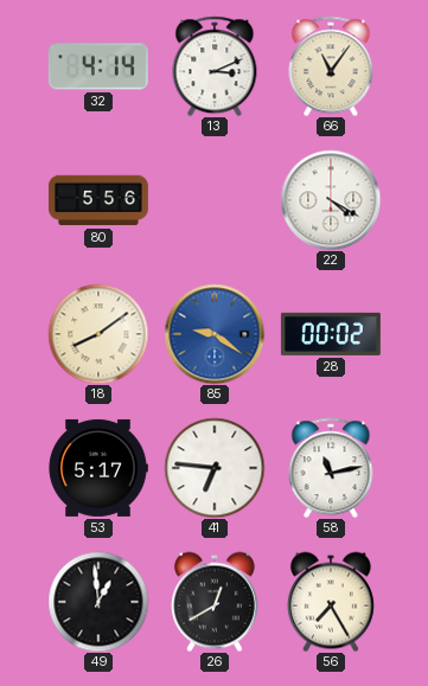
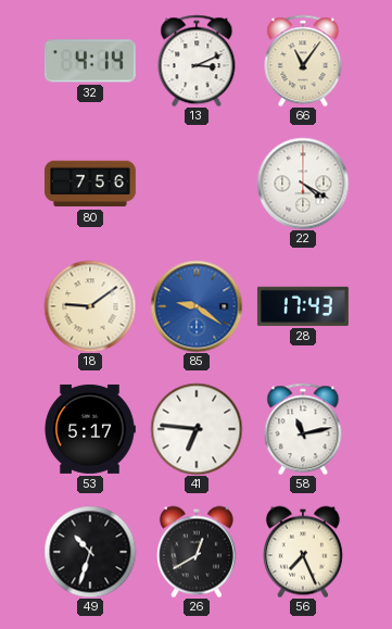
80: 5:56 -> 7:56
18: 8:09 -> 9:09
28: 00:02 -> 17:43
49: 12:59 -> 10:33
56: 7:25 -> 7:26
